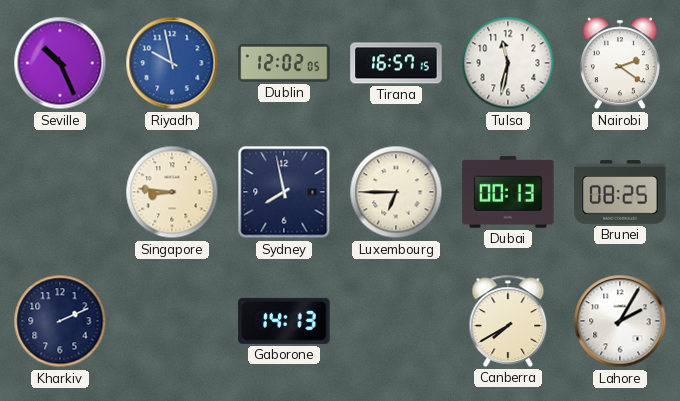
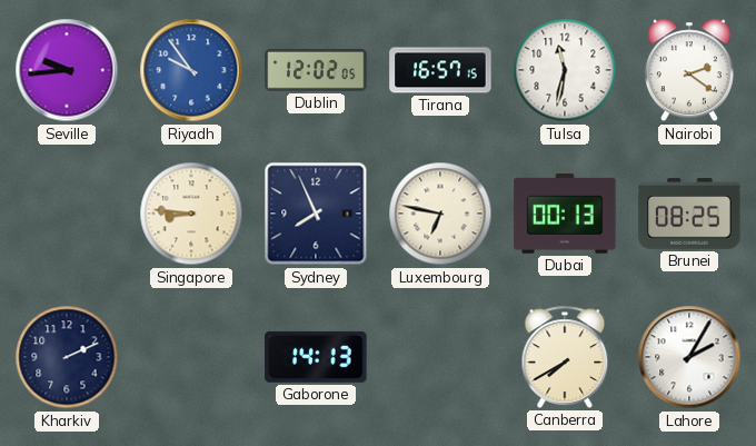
Seville: 10:26 -> 9:44
Riyadh: 9:58 -> 9:54
Sydney: 7:58 -> 7:56
Luxembourg: 6:45 -> 6:47
